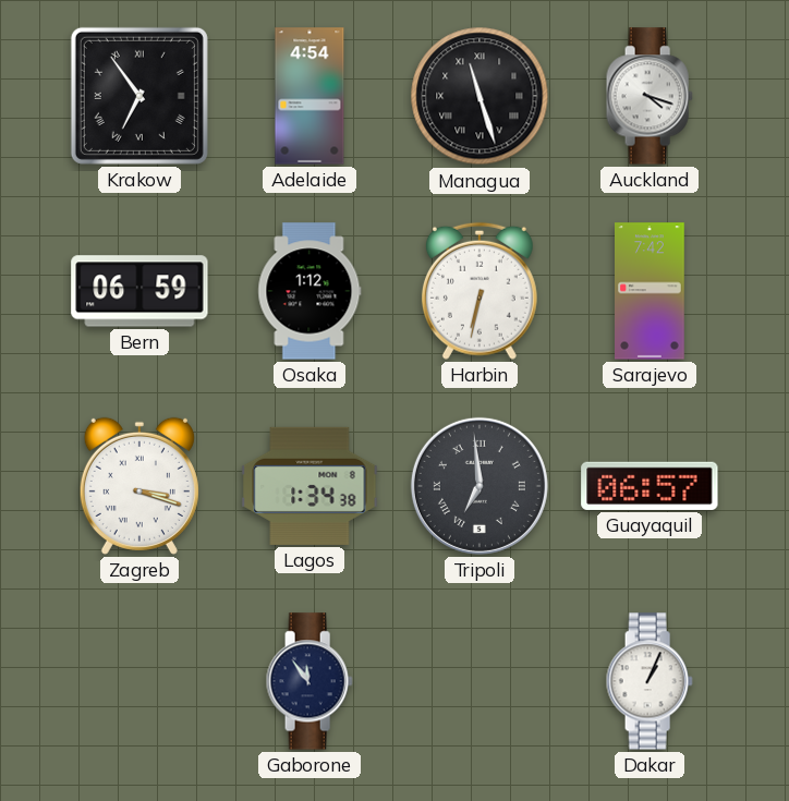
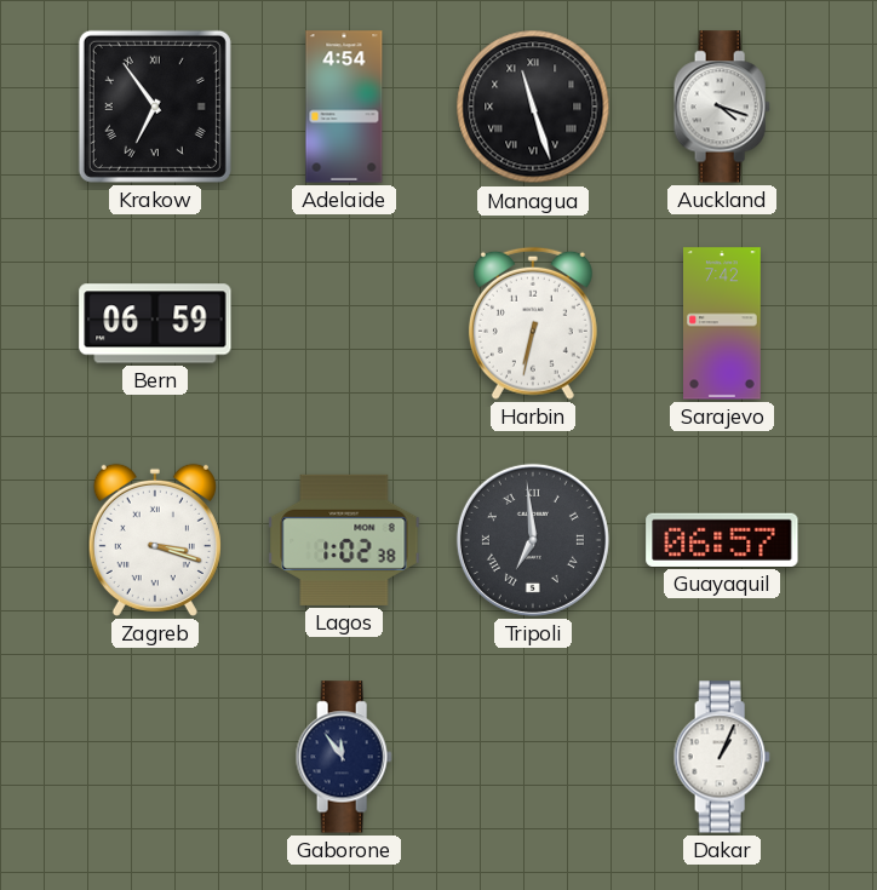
Osaka: 1:12 -> none
Lagos: 1:34 -> 1:02
